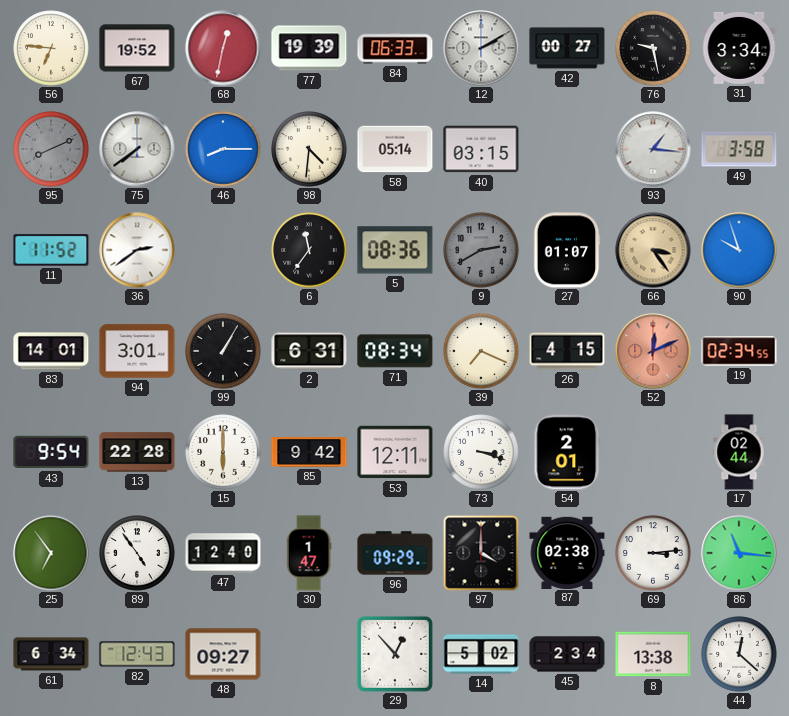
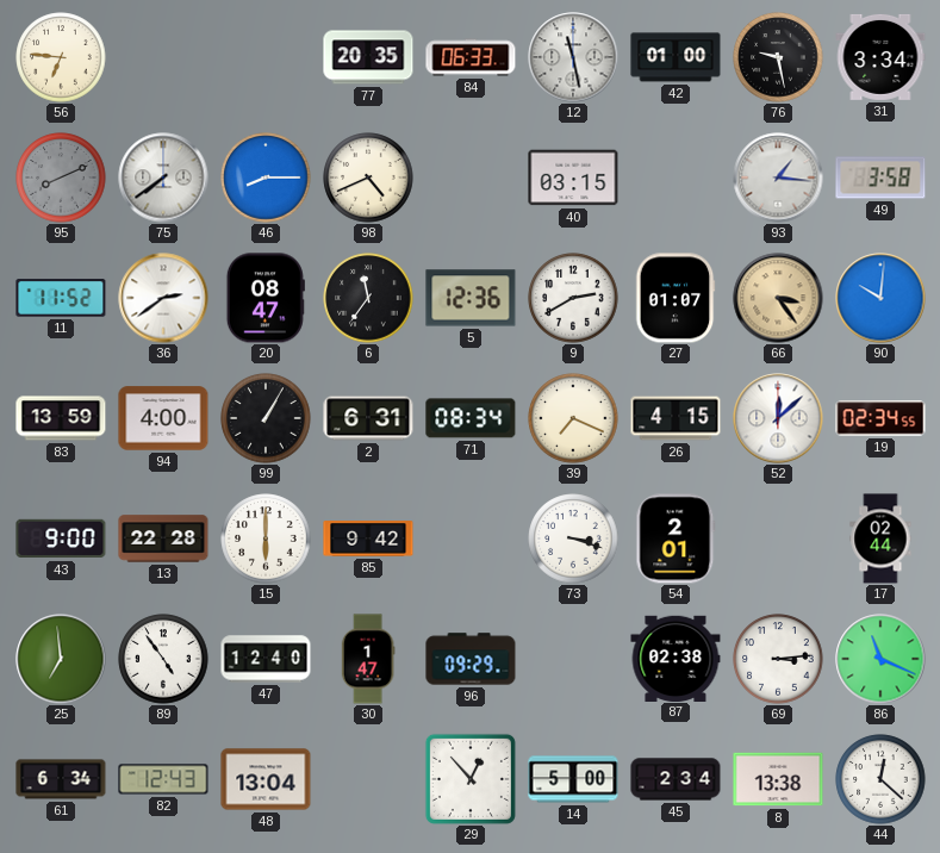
67: 19:52 -> none
68: 12:32 -> none
77: 19:39 -> 20:35
12: 2:10 -> 11:28
42: 00:27 -> 01:00
98: 4:31 -> 4:41
58: 05:14 -> none
20: none -> 08:47
5: 08:36 -> 12:36
9 dial: grey -> white
90: 9:57 -> 10:01
83: 14:01 -> 13:59
94: 3:01 -> 4:00
52: 12:11 -> 12:08
52 dial: salmon -> white
43: 9:54 -> 9:00
53: 12:11 -> none
25: 6:54 -> 6:59
97: 4:00 -> none
86: 11:16 -> 11:19
48: 09:27 -> 13:04
14: 5:02 -> 5:00
